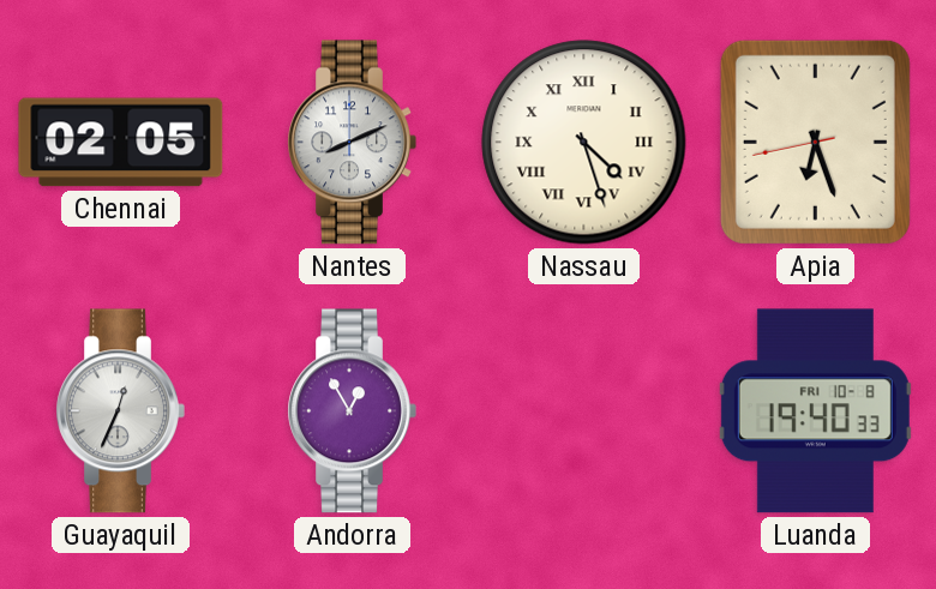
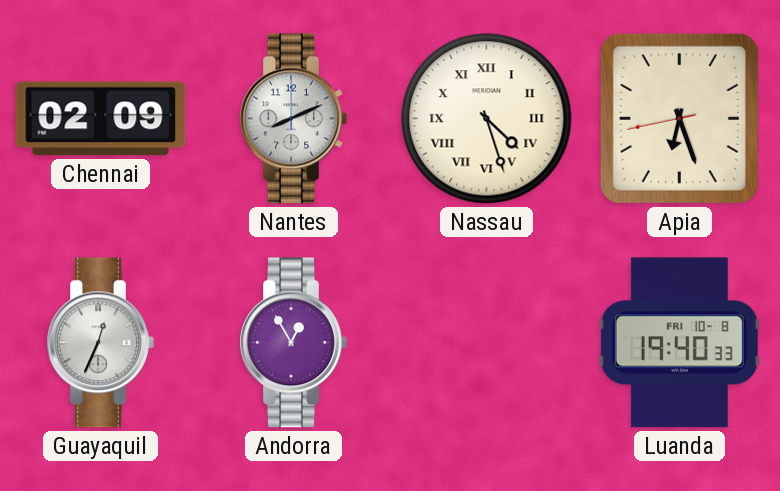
Chennai: 02:05 -> 02:09
